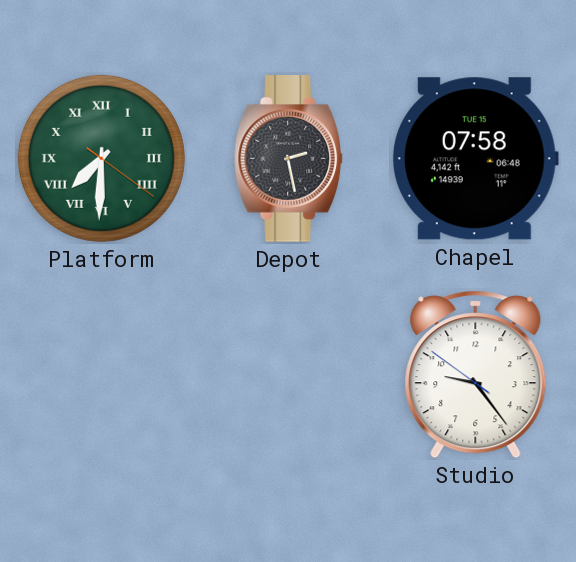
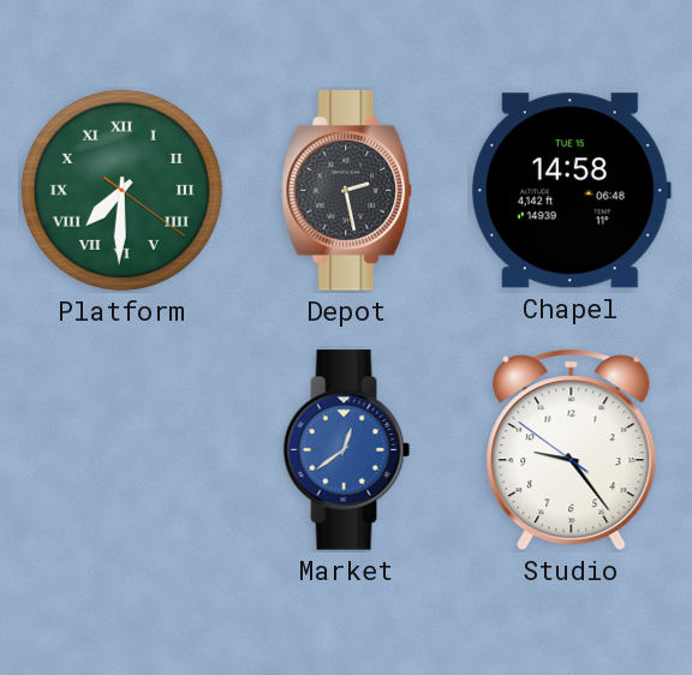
Chapel: 07:58 -> 14:58
Market: none -> 12:39
